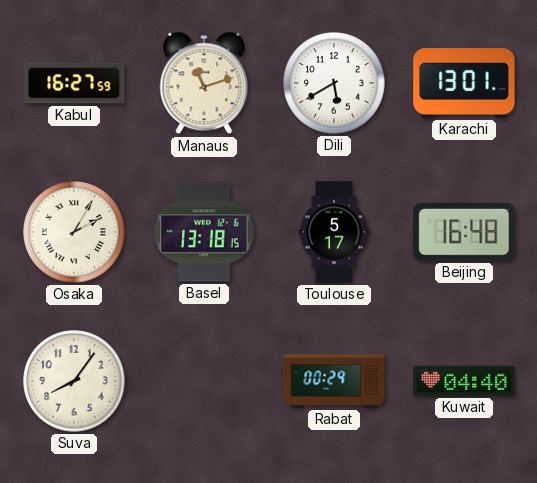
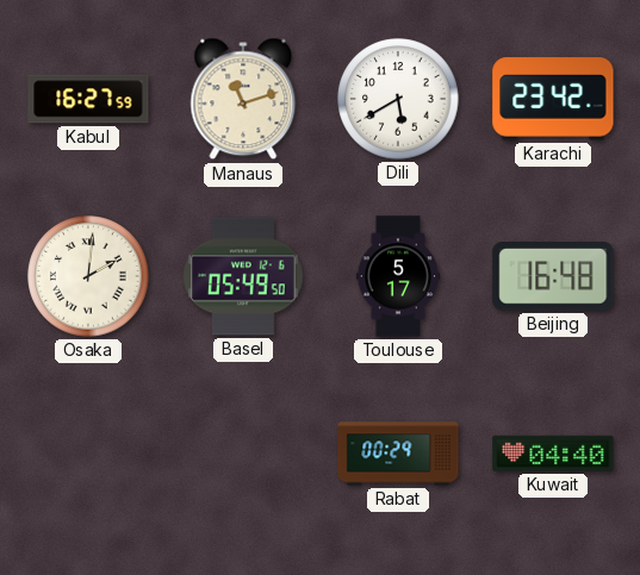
Karachi: 13:01 -> 23:42
Osaka: 2:05 -> 2:01
Basel: 13:18 -> 05:49
Suva: 8:06 -> none
